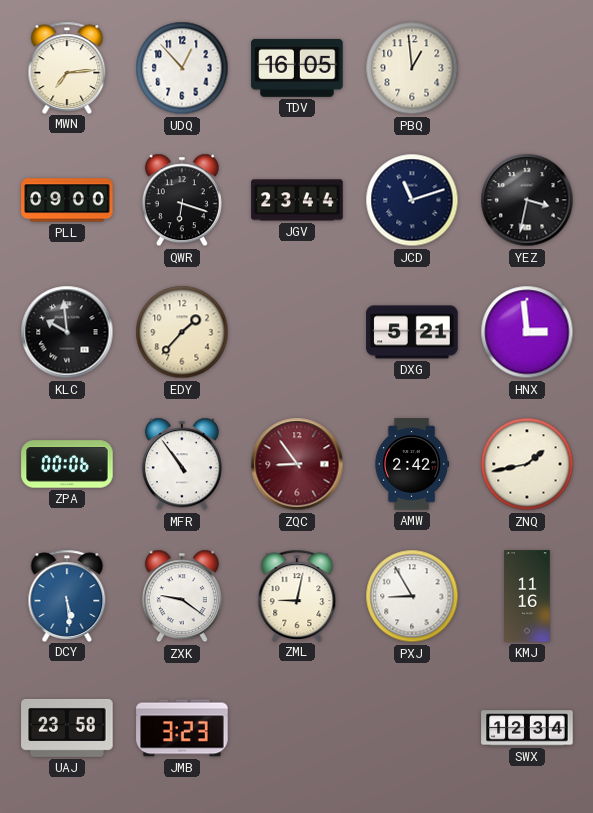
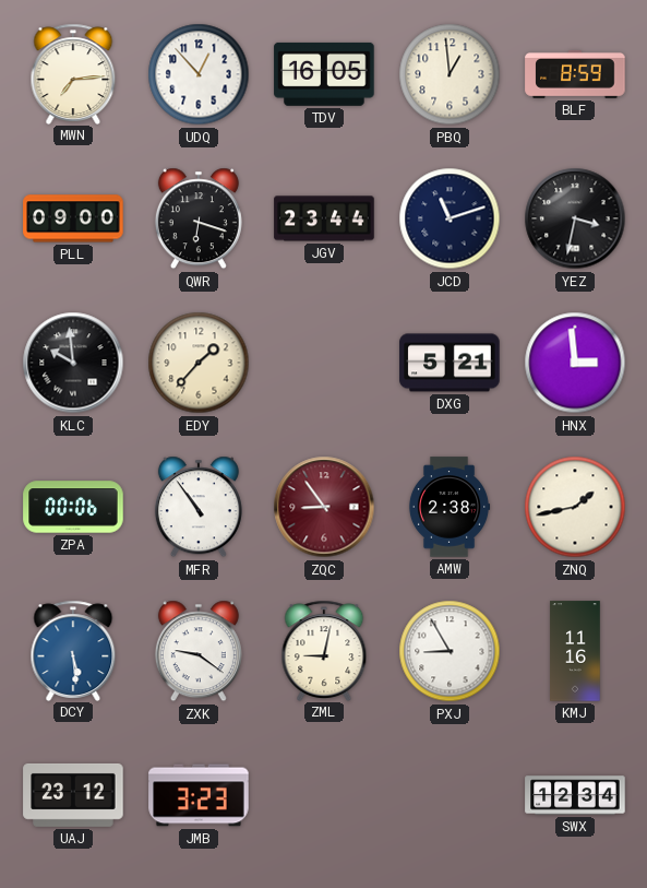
BLF: none -> 8:59
AMW: 2:42 -> 2:38
UAJ: 23:58 -> 23:12
